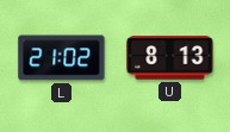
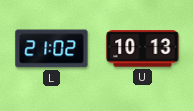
U: 8:13 -> 10:13
